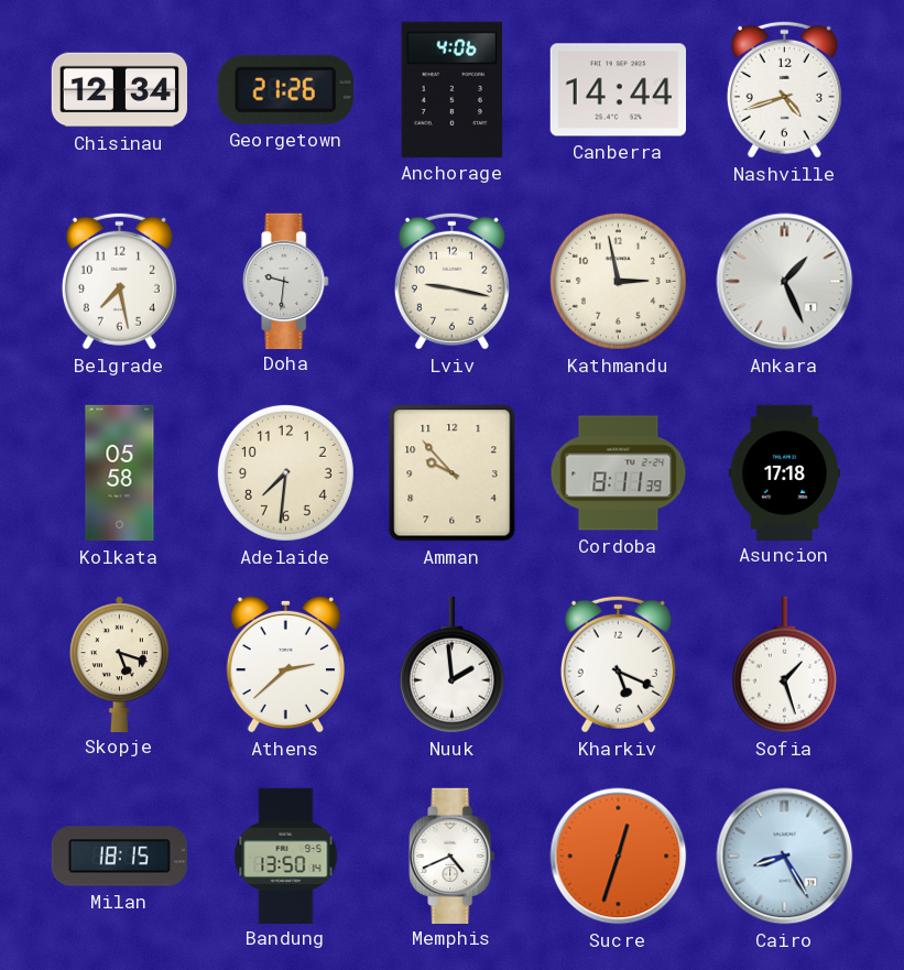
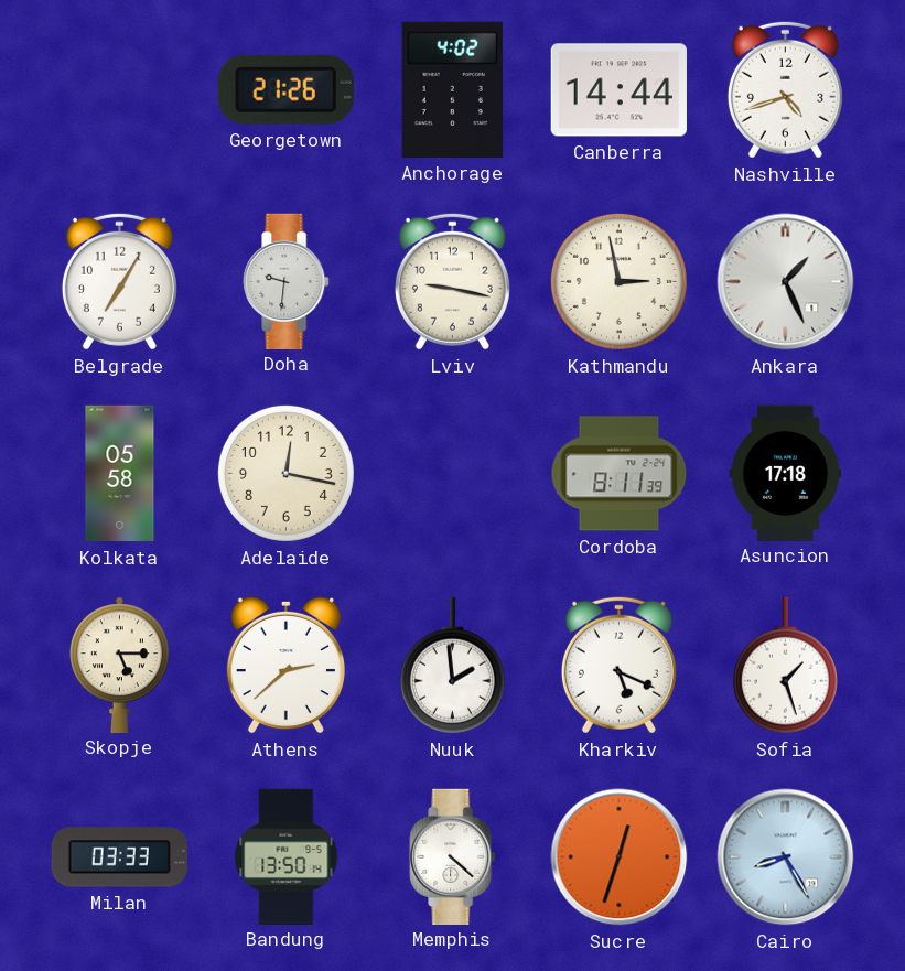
Chisinau: 12:34 -> none
Anchorage: 4:06 -> 4:02
Belgrade: 7:28 -> 7:05
Adelaide: 7:31 -> 12:17
Amman: 9:53 -> none
Skopje: 5:18 -> 5:15
Milan: 18:15 -> 03:33
Memphis: 4:41 -> 4:22
